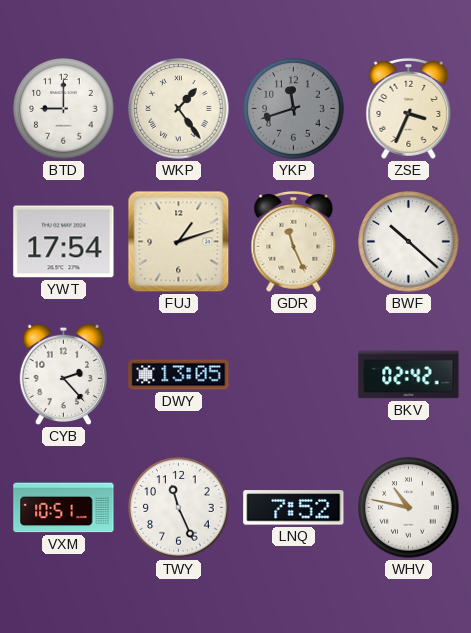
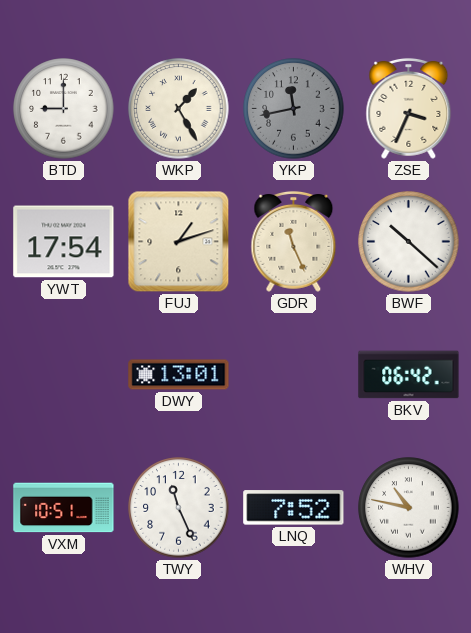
WKP: 1:24 -> 1:25
YKP: 11:42 -> 11:43
CYB: 2:23 -> none
DWY: 13:05 -> 13:01
BKV: 02:42 -> 06:42
